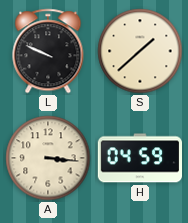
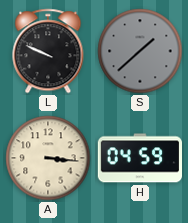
S dial: cream -> grey
